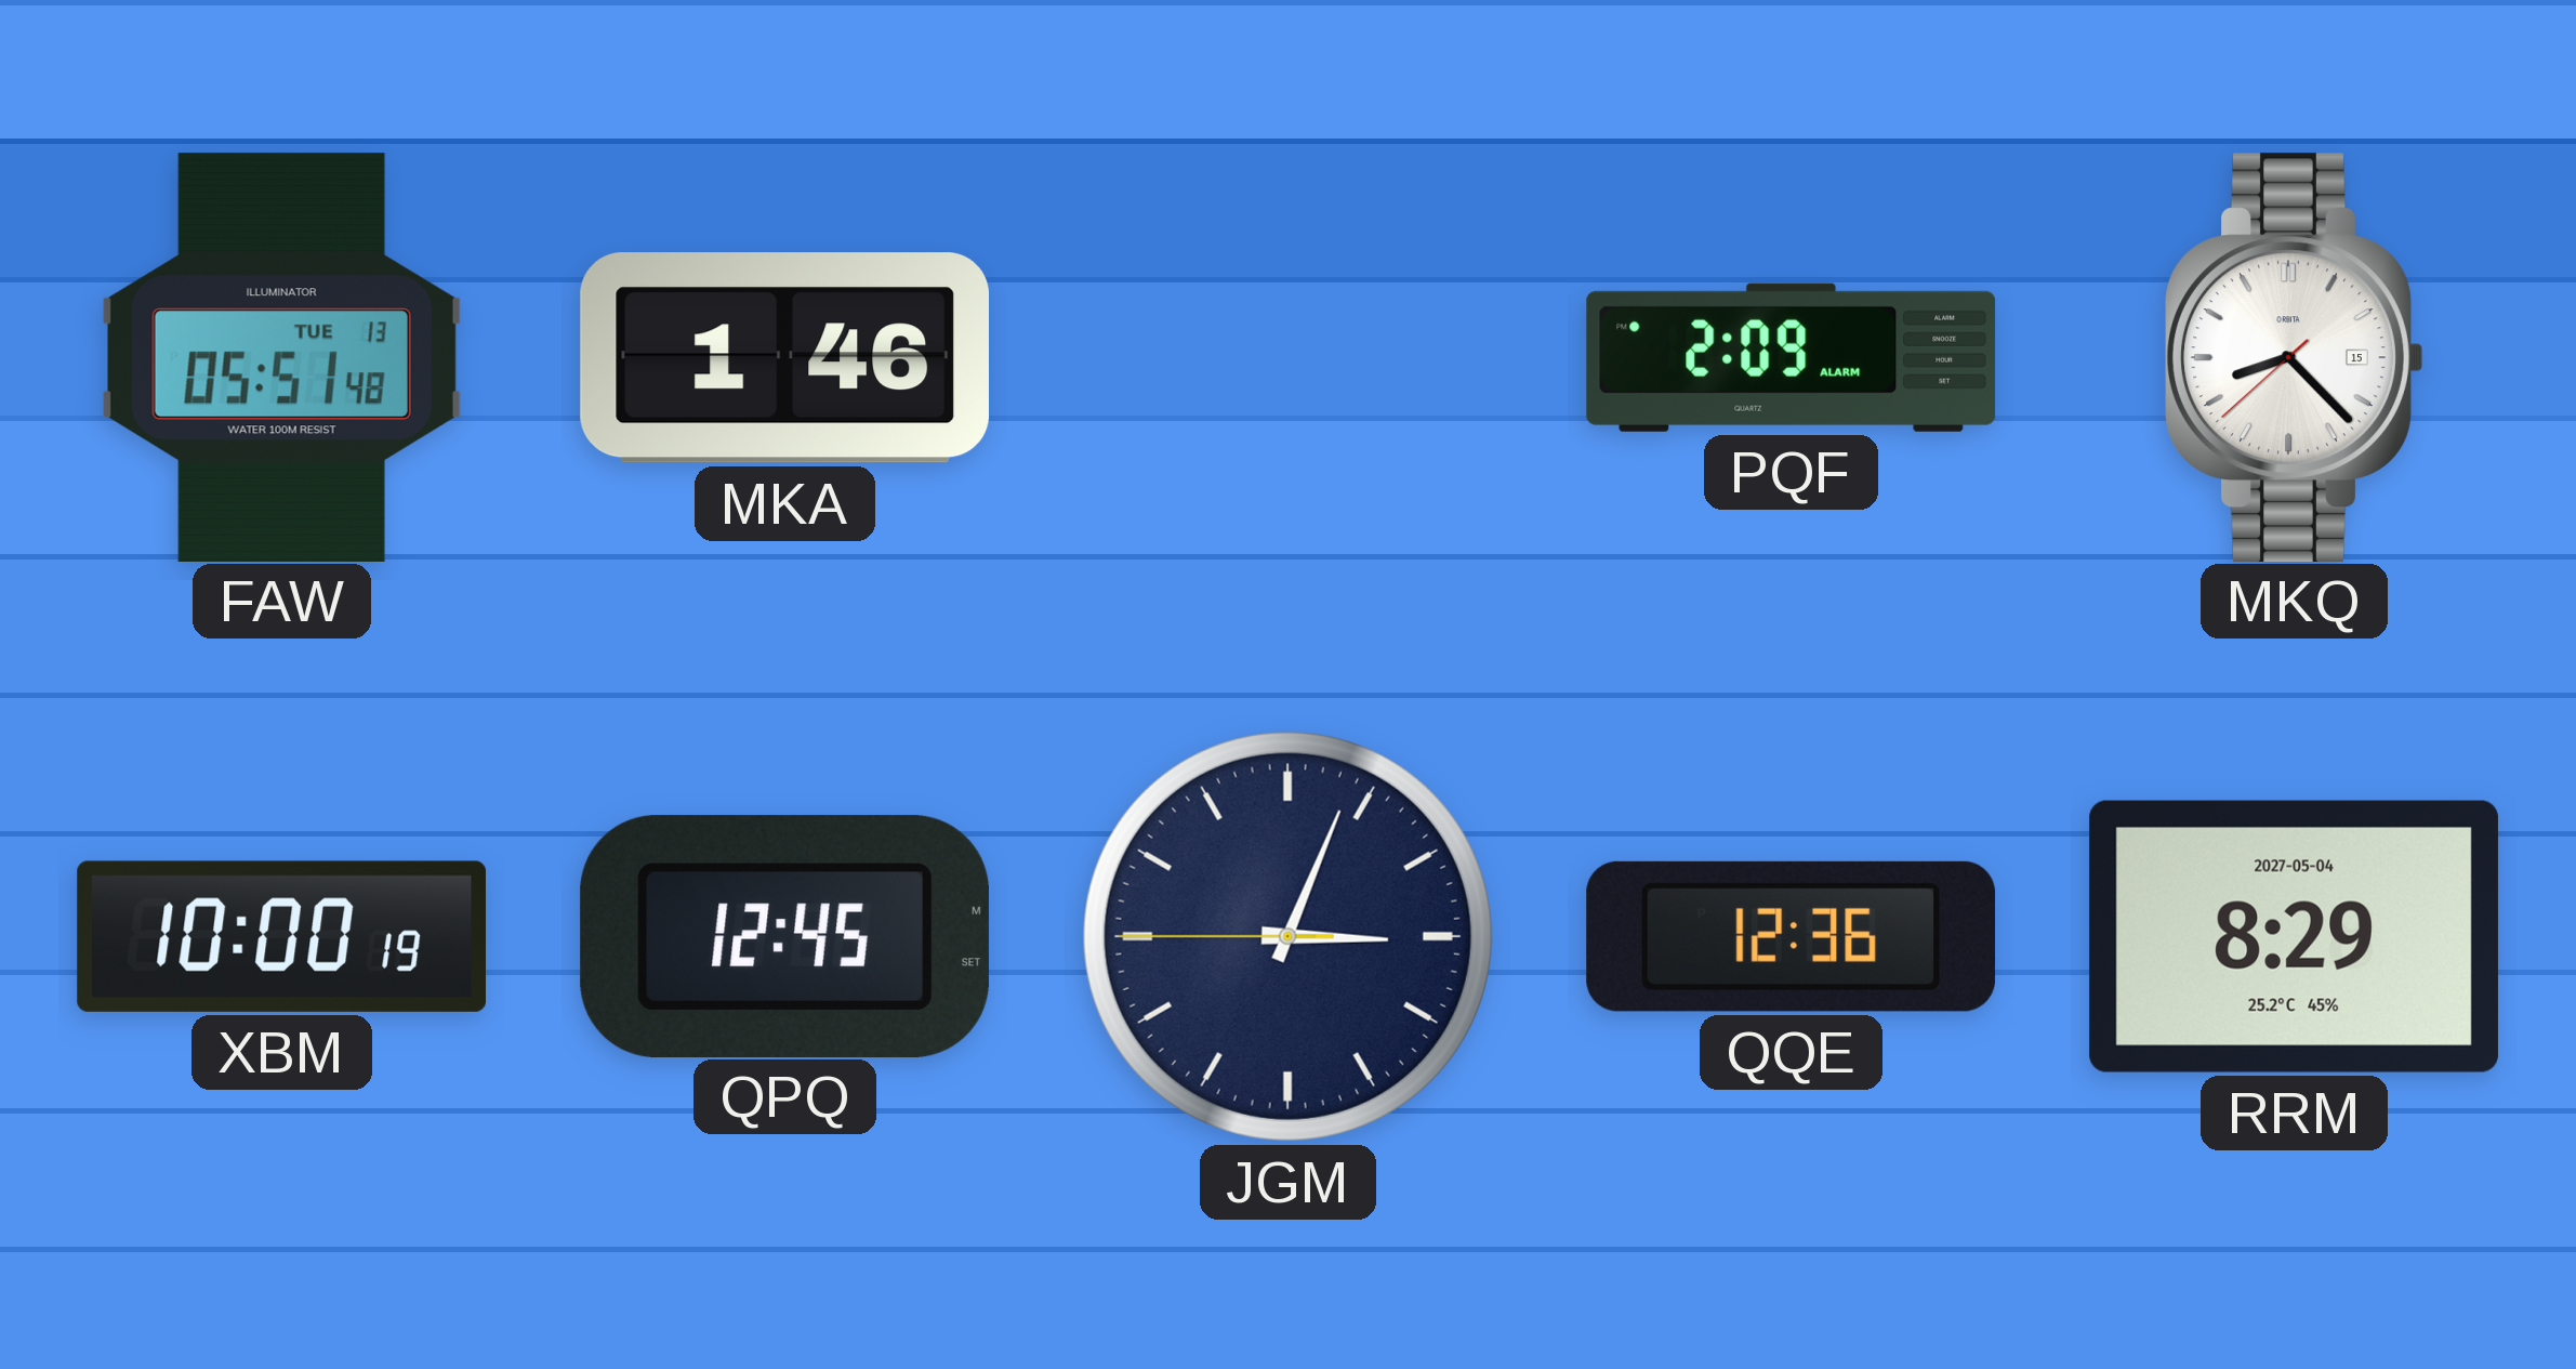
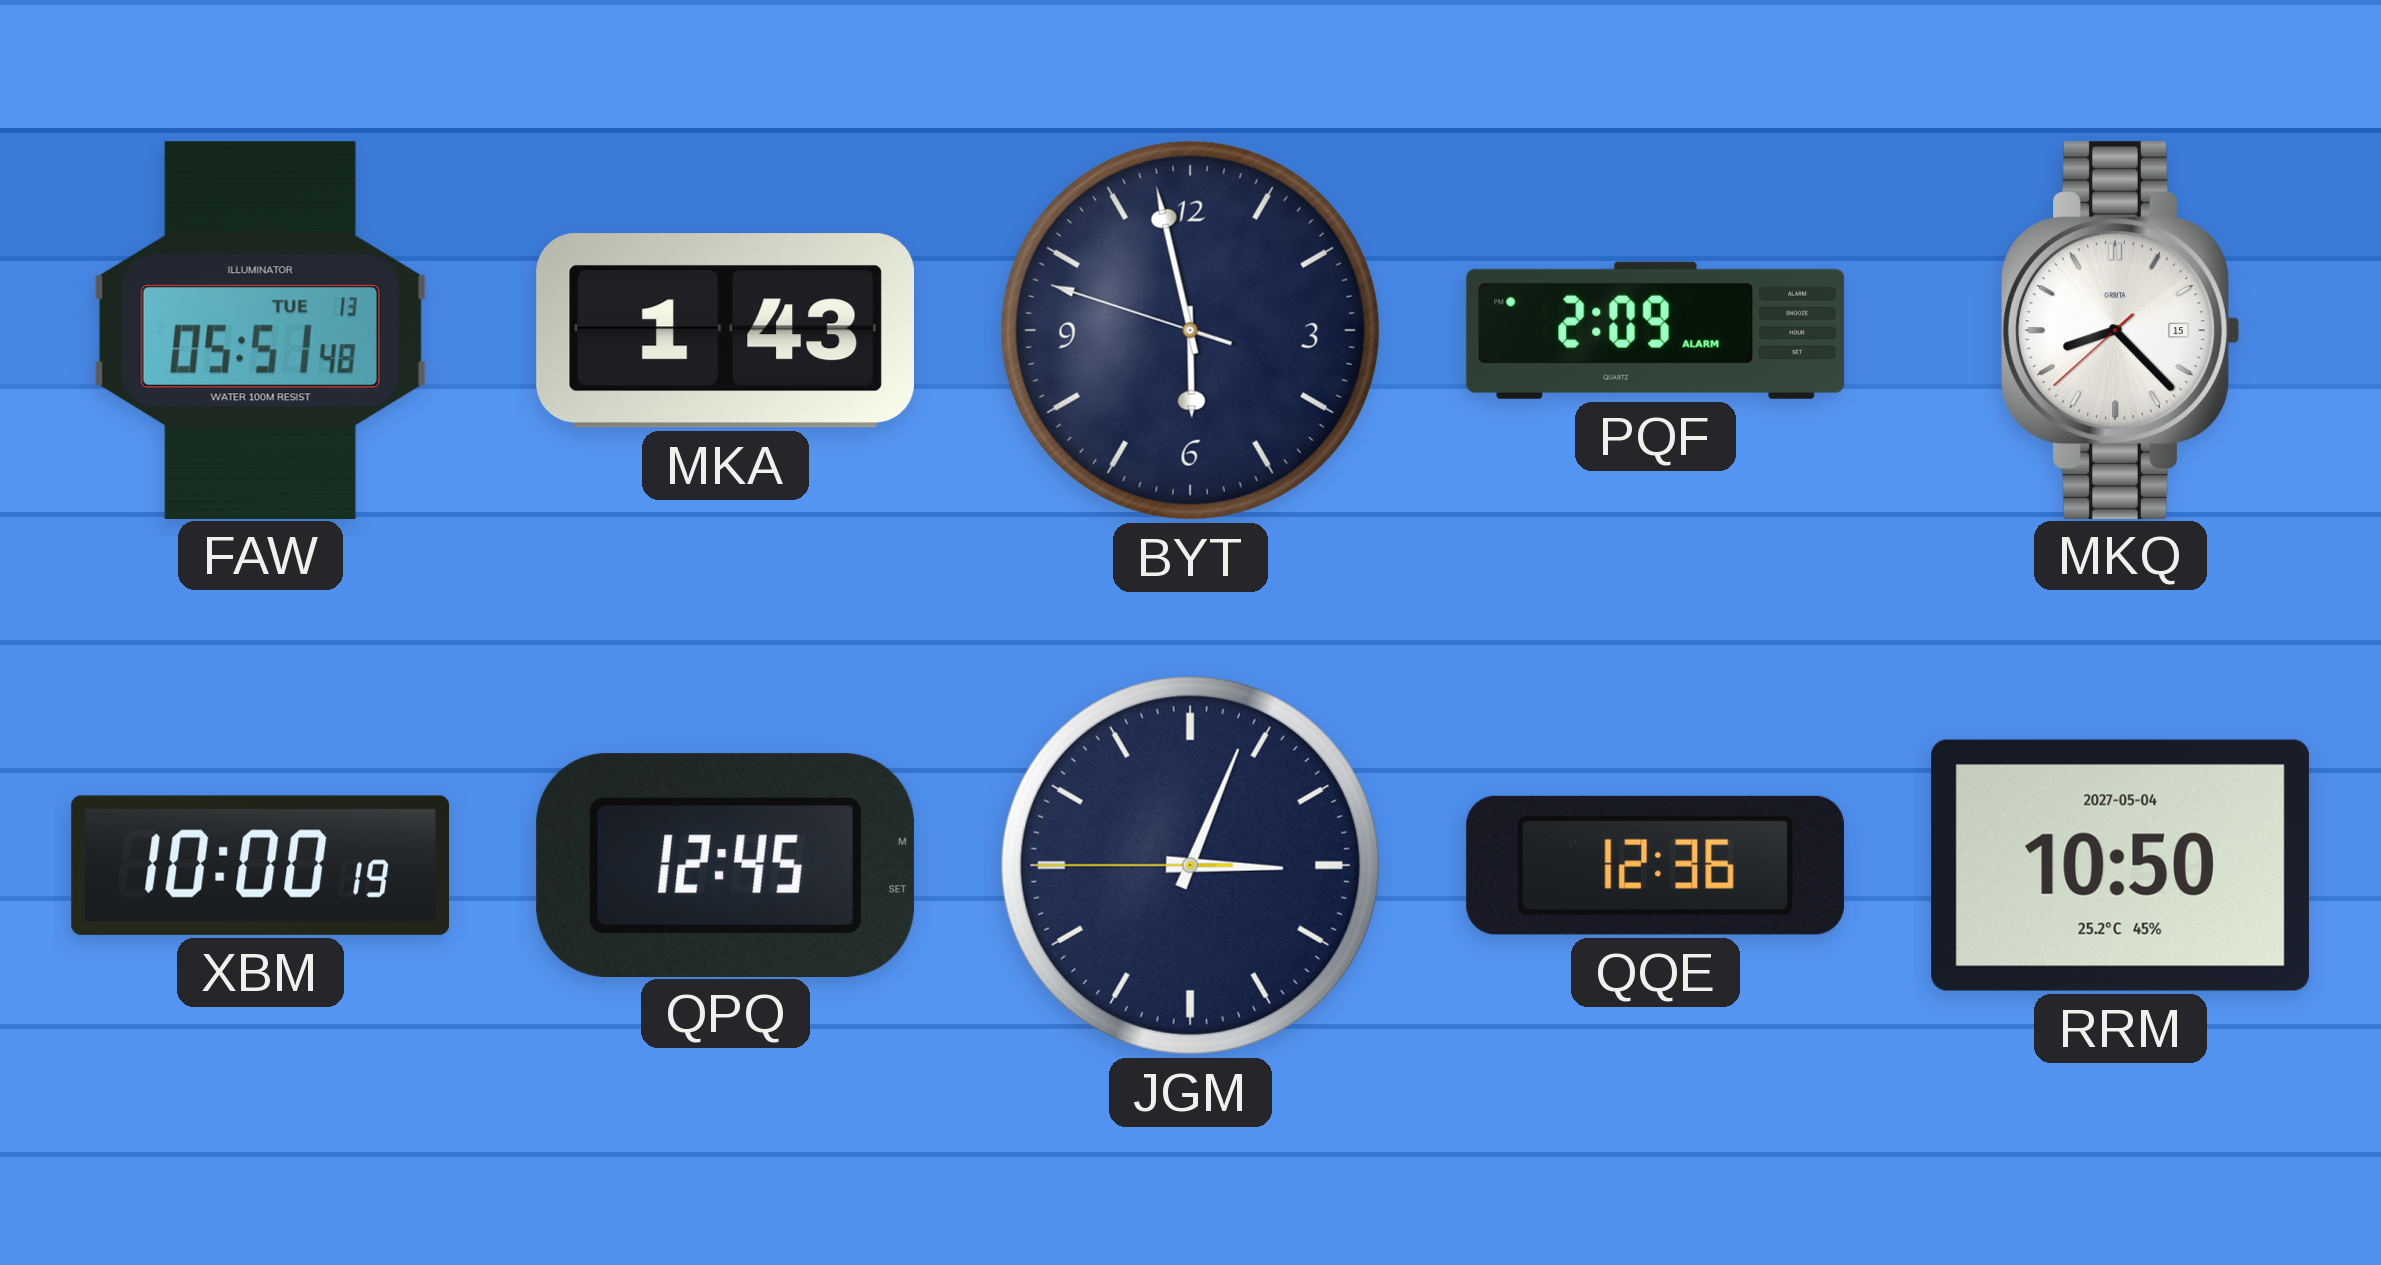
MKA: 1:46 -> 1:43
BYT: none -> 5:57
RRM: 8:29 -> 10:50
